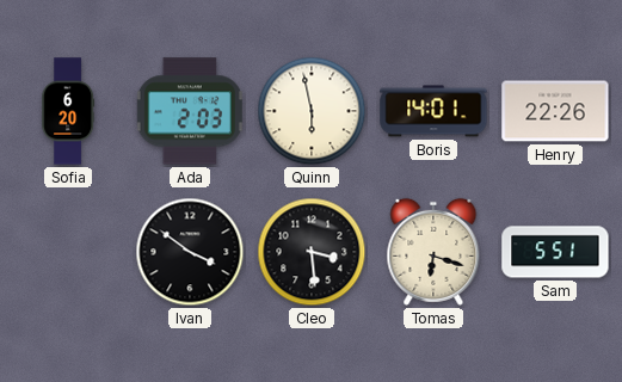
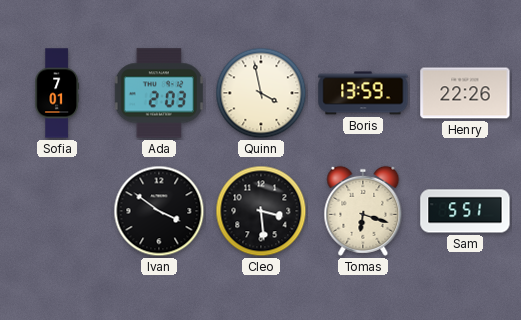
Sofia: 6:20 -> 7:01
Quinn: 5:58 -> 3:58
Boris: 14:01 -> 13:59
